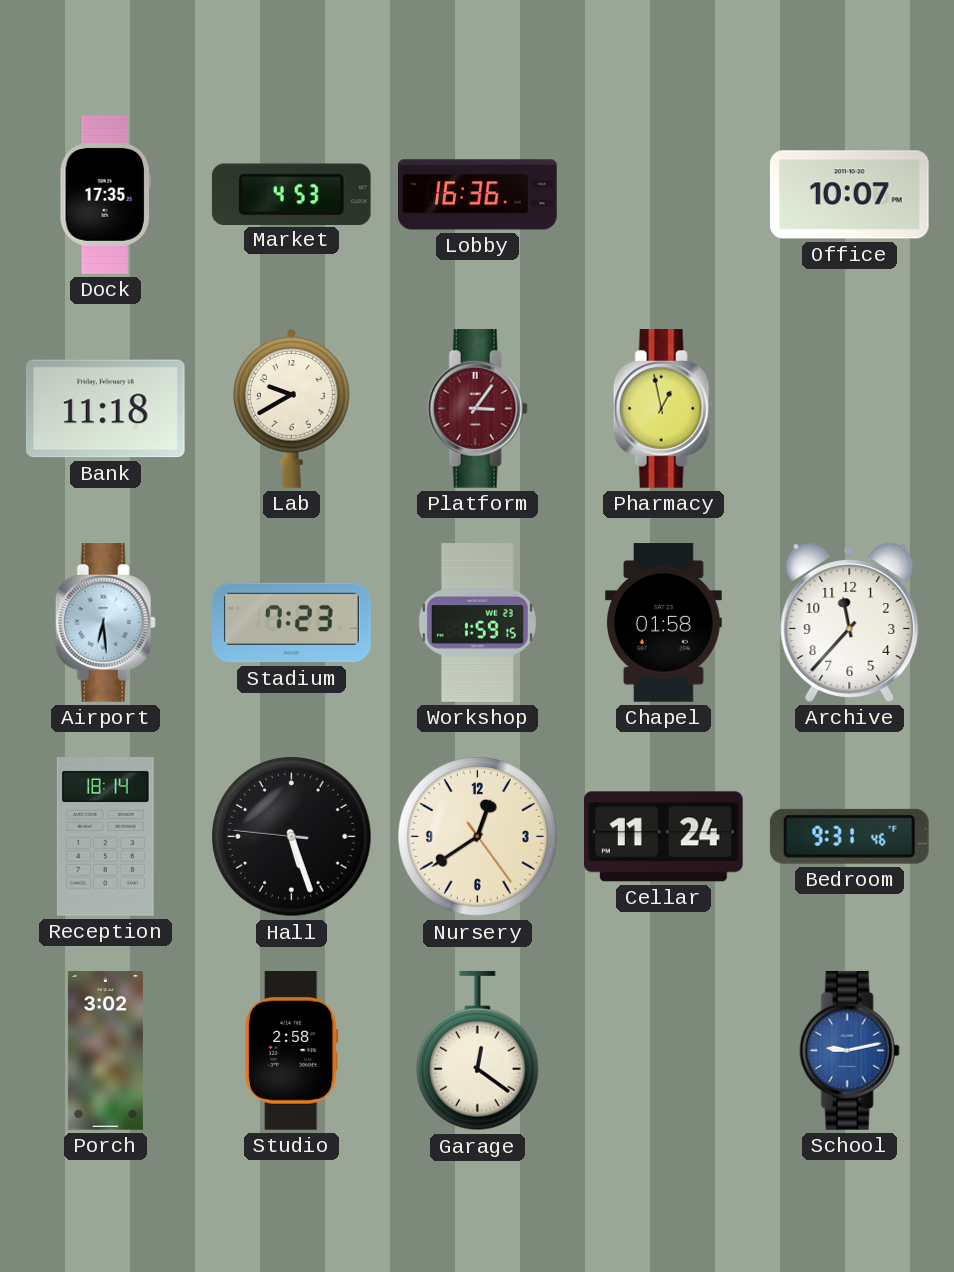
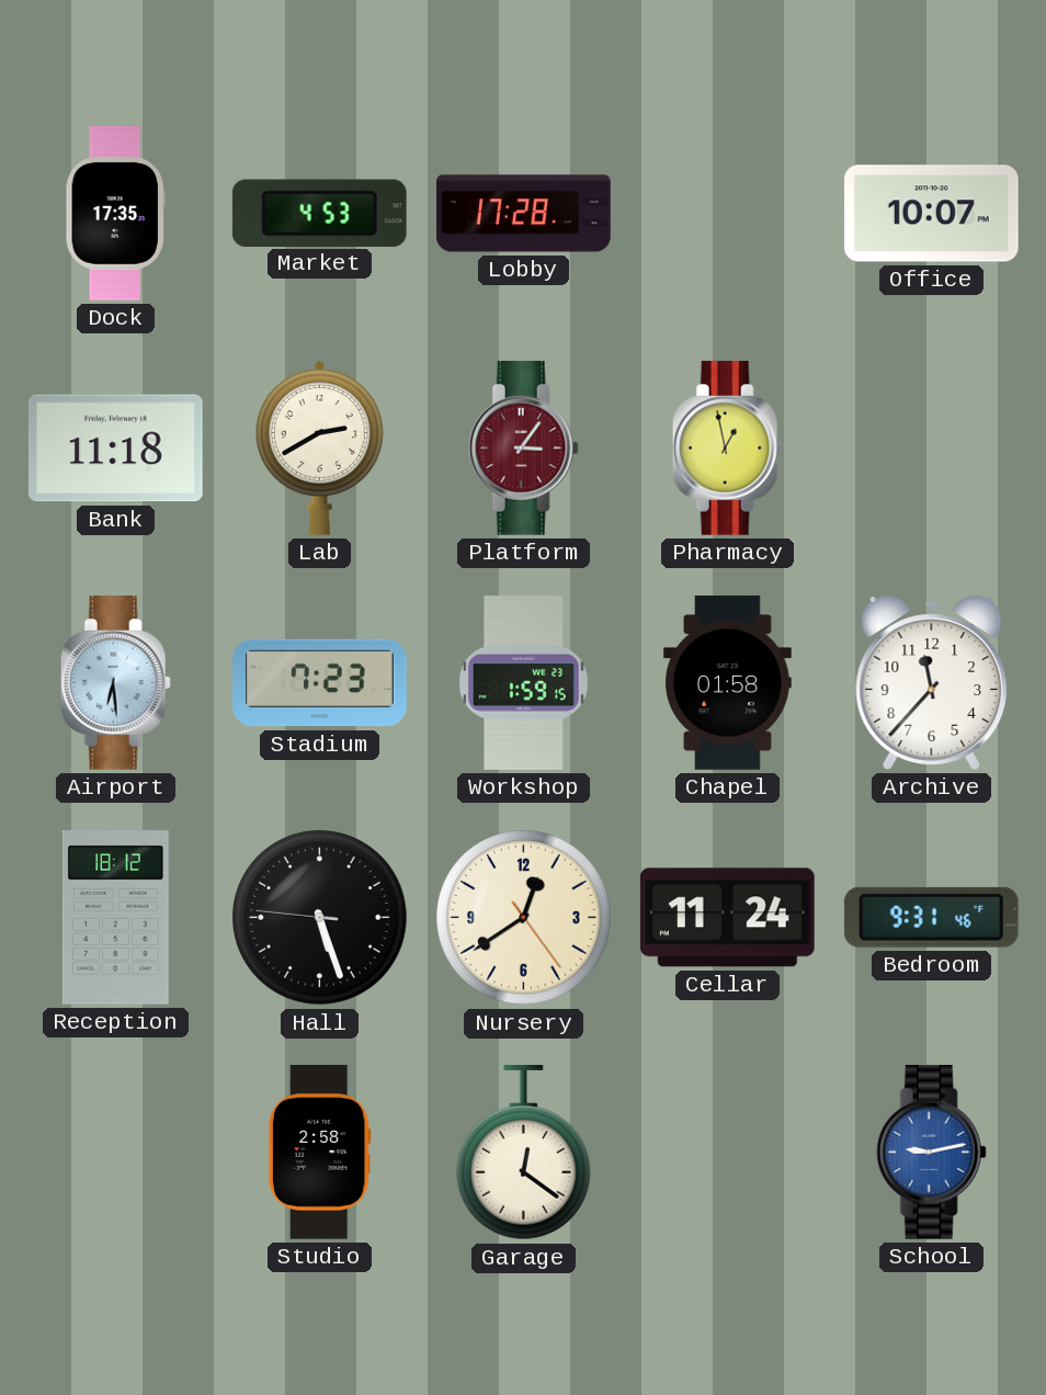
Lobby: 16:36 -> 17:28
Lab: 9:40 -> 2:40
Reception: 18:14 -> 18:12
Porch: 3:02 -> none
